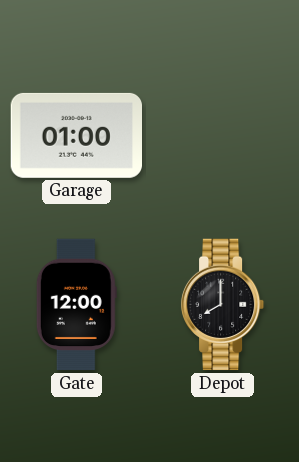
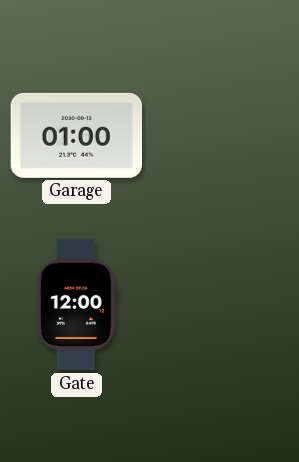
Depot: 8:00 -> none
